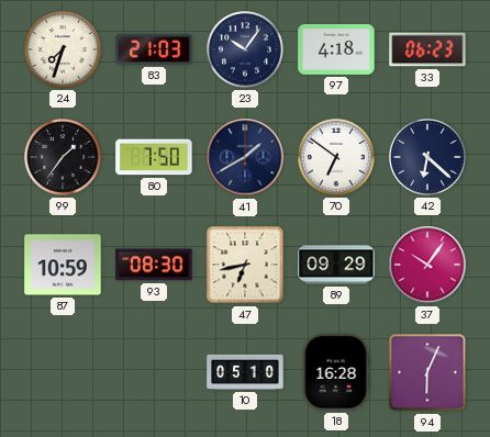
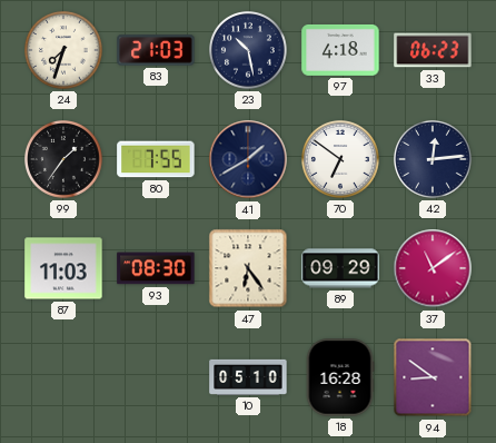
23: 10:06 -> 10:28
80: 7:50 -> 7:55
42: 6:22 -> 12:14
87: 10:59 -> 11:03
47: 6:43 -> 6:24
37: 10:06 -> 11:09
94: 6:04 -> 8:51
